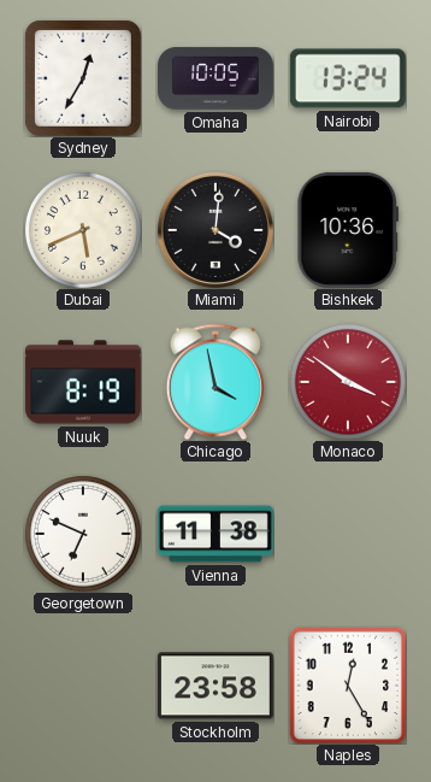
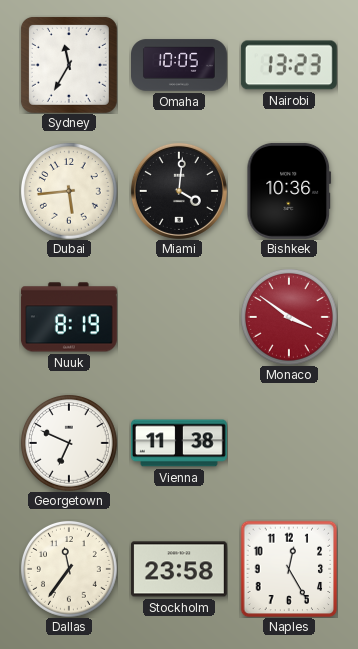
Sydney: 12:35 -> 11:35
Nairobi: 13:24 -> 13:23
Dubai: 5:41 -> 5:44
Chicago: 3:58 -> none
Dallas: none -> 11:36
